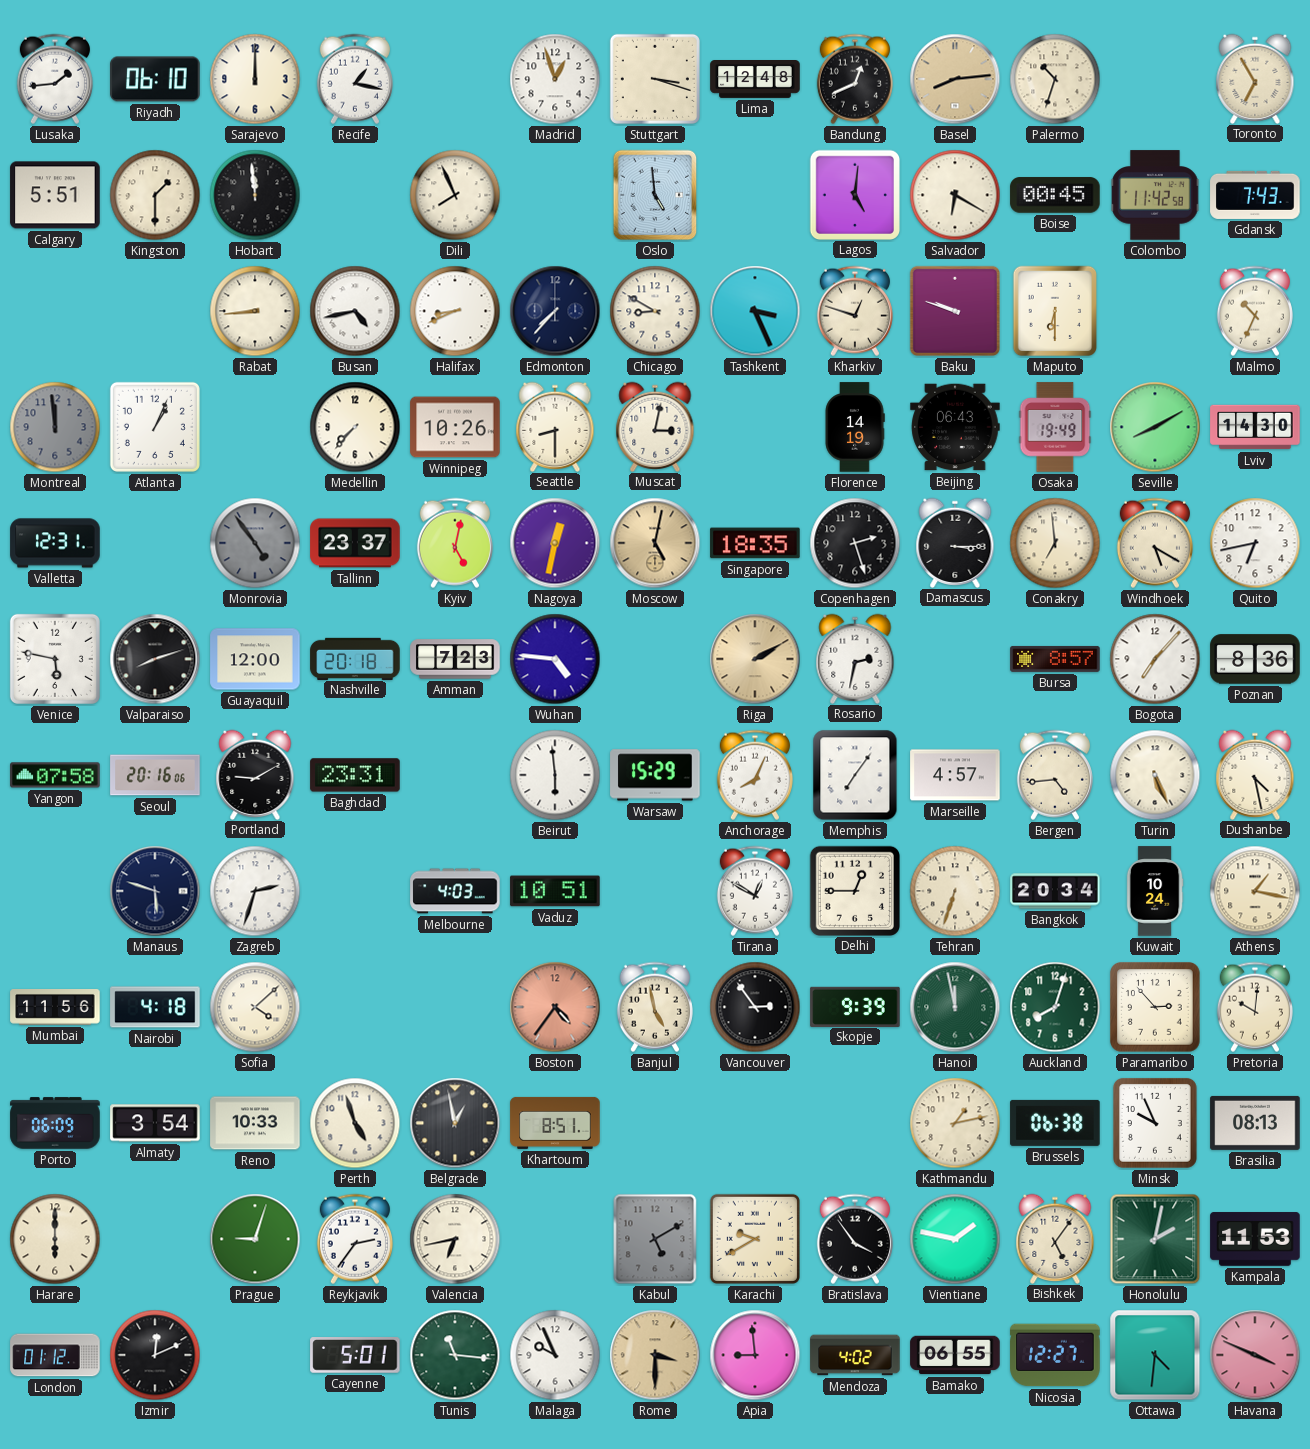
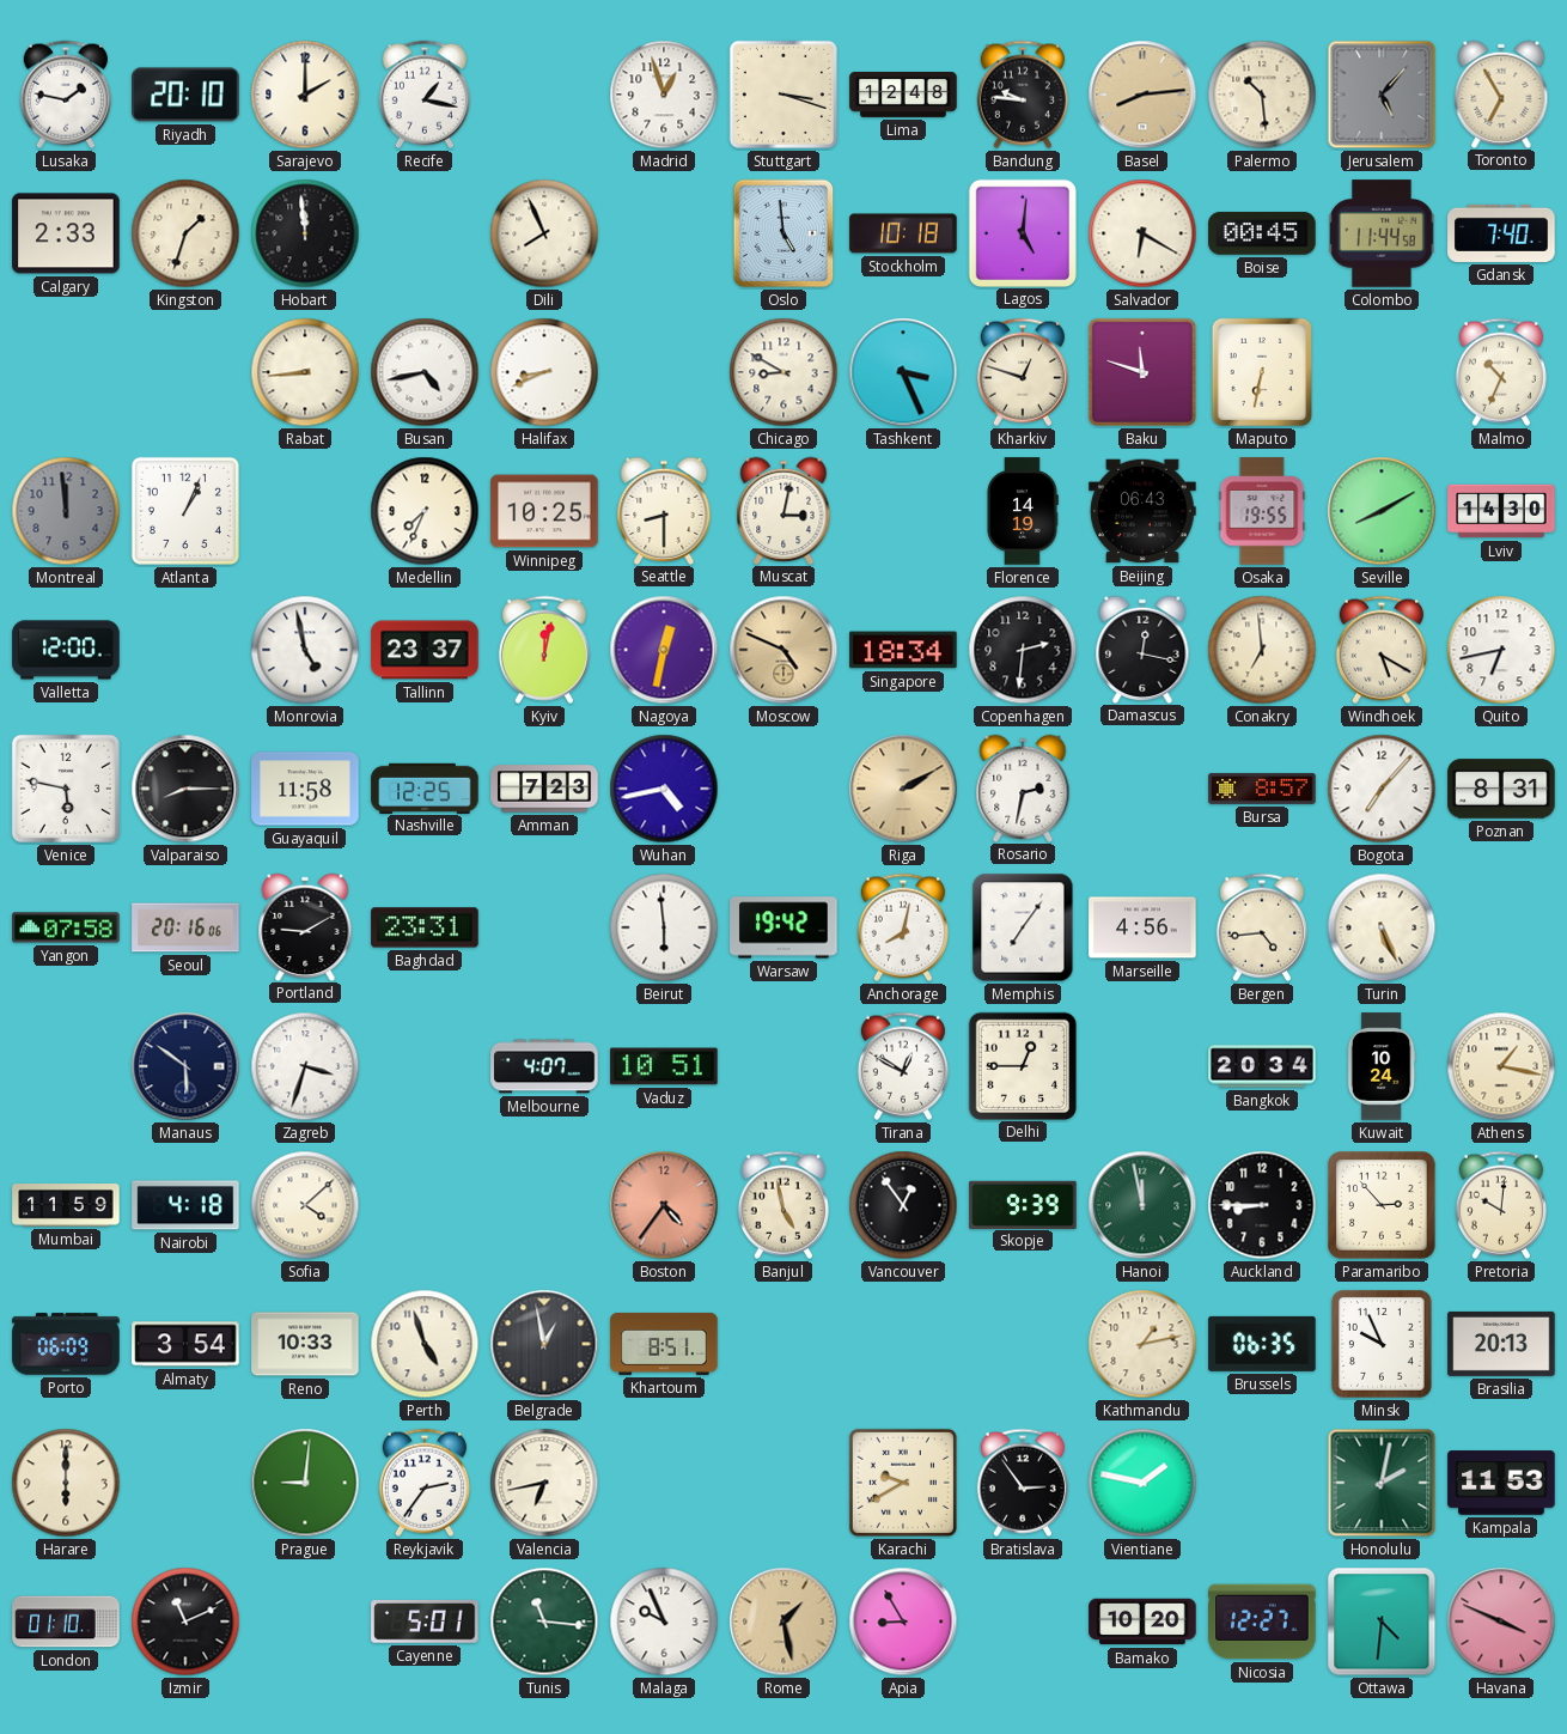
Lusaka: 1:44 -> 1:47
Riyadh: 06:10 -> 20:10
Sarajevo: 12:00 -> 2:00
Bandung: 12:41 -> 9:46
Palermo: 10:33 -> 10:29
Jerusalem: none -> 5:07
Calgary: 5:51 -> 2:33
Kingston: 1:30 -> 1:33
Stockholm: none -> 10:18
Colombo: 11:42 -> 11:44
Gdansk: 7:43 -> 7:40
Edmonton: 7:37 -> none
Baku: 9:48 -> 11:48
Maputo: 6:30 -> 6:32
Medellin: 7:37 -> 7:34
Winnipeg: 10:26 -> 10:25
Osaka: 19:49 -> 19:55
Valletta: 12:31 -> 12:00
Monrovia: 4:54 -> 4:58
Monrovia dial: grey -> white
Kyiv: 5:02 -> 12:02
Moscow: 5:02 -> 4:49
Singapore: 18:35 -> 18:34
Copenhagen: 2:27 -> 2:31
Damascus: 3:15 -> 12:17
Valparaiso: 8:12 -> 8:15
Guayaquil: 12:00 -> 11:58
Nashville: 20:18 -> 12:25
Wuhan: 4:46 -> 4:43
Poznan: 8:36 -> 8:31
Warsaw: 15:29 -> 19:42
Anchorage: 8:04 -> 8:02
Marseille: 4:57 -> 4:56
Dushanbe: 4:28 -> none
Manaus: 5:48 -> 5:51
Zagreb: 2:33 -> 3:33
Melbourne: 4:03 -> 4:07
Tehran: 6:33 -> none
Mumbai: 11:56 -> 11:59
Vancouver: 2:54 -> 12:54
Auckland: 8:03 -> 8:45
Auckland dial: green -> black
Brussels: 06:38 -> 06:35
Brasilia: 08:13 -> 20:13
Prague: 9:03 -> 9:01
Kabul: 5:10 -> none
Bratislava: 3:54 -> 2:54
Bishkek: 5:06 -> none
London: 01:12 -> 01:10
Izmir: 12:11 -> 11:11
Rome: 3:30 -> 1:28
Apia: 8:59 -> 8:55
Mendoza: 4:02 -> none
Bamako: 06:55 -> 10:20
